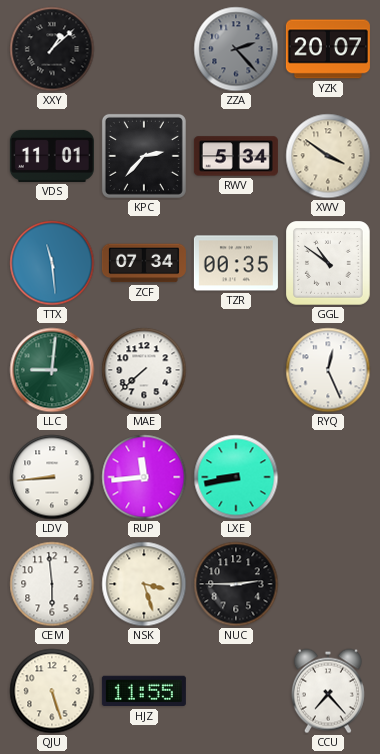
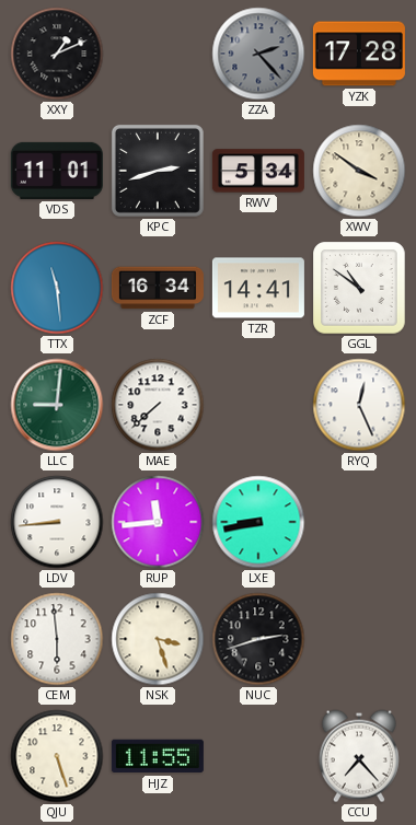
XXY: 1:08 -> 1:11
YZK: 20:07 -> 17:28
KPC: 2:37 -> 2:42
ZCF: 07:34 -> 16:34
TZR: 00:35 -> 14:41
NUC: 2:45 -> 2:42
